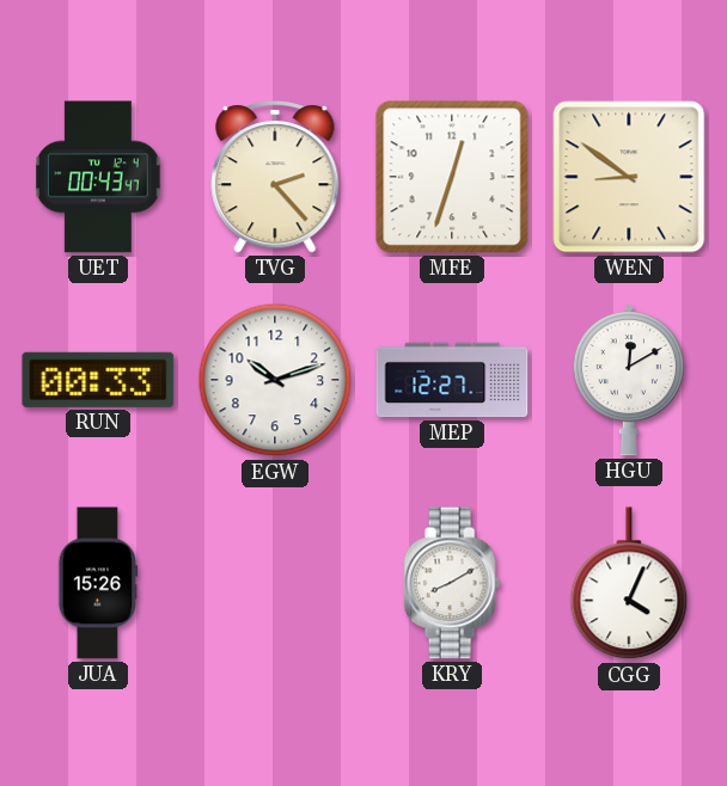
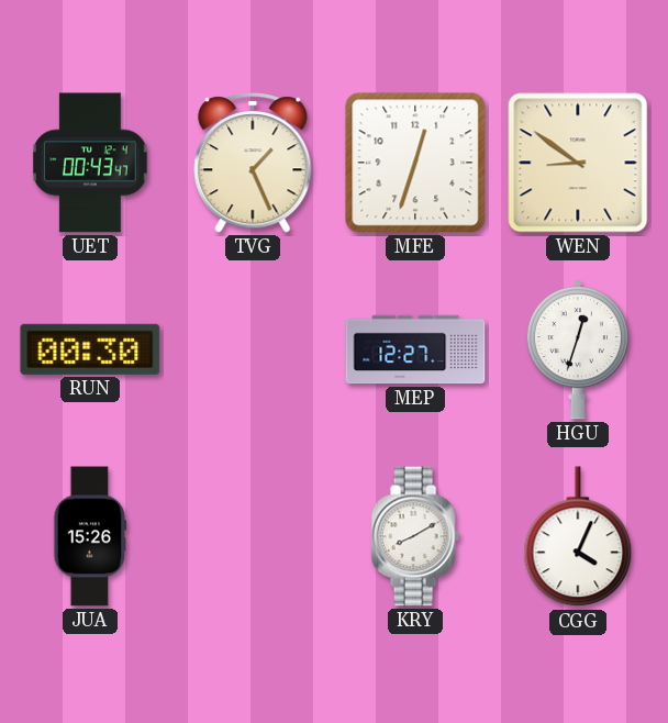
TVG: 2:23 -> 1:26
RUN: 00:33 -> 00:30
EGW: 10:12 -> none
HGU: 12:10 -> 12:33
